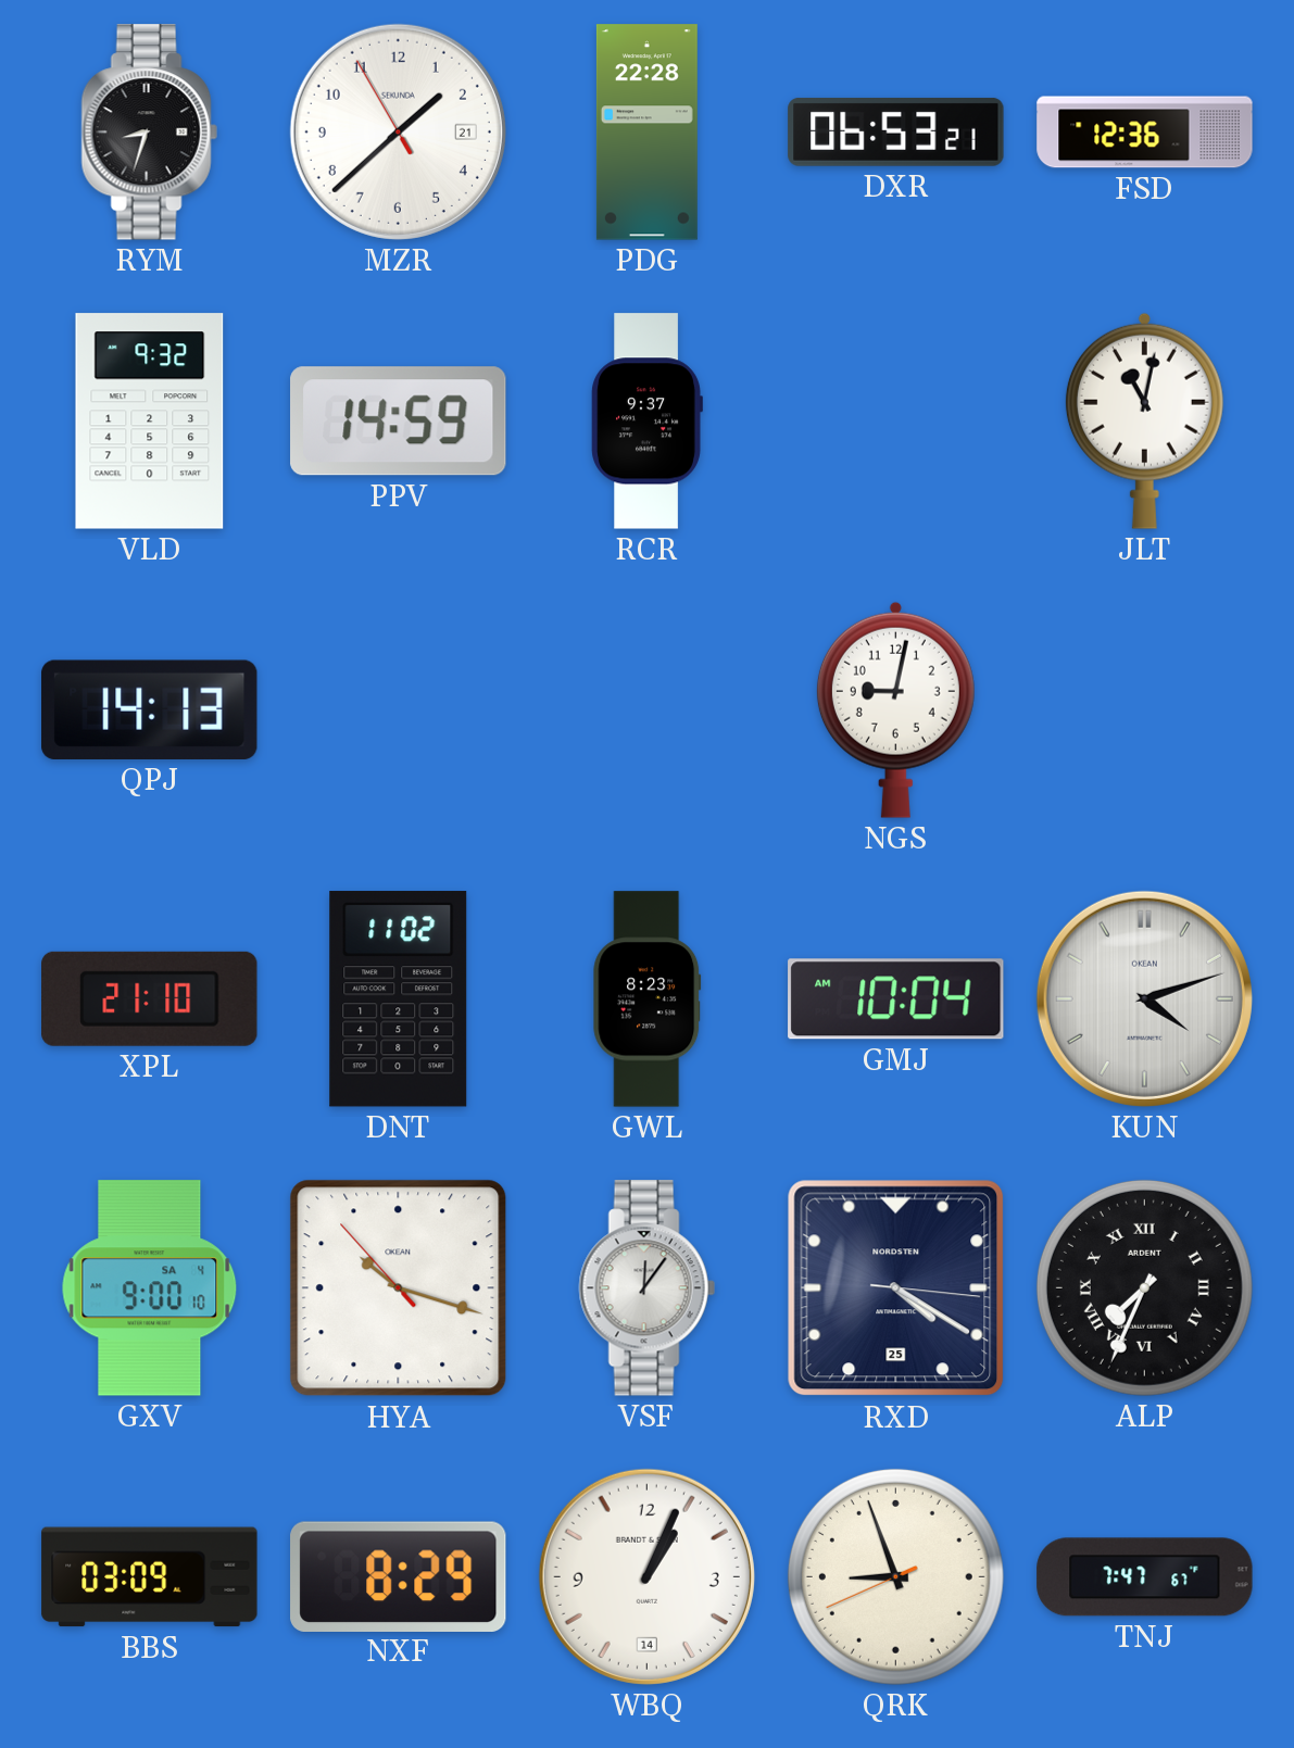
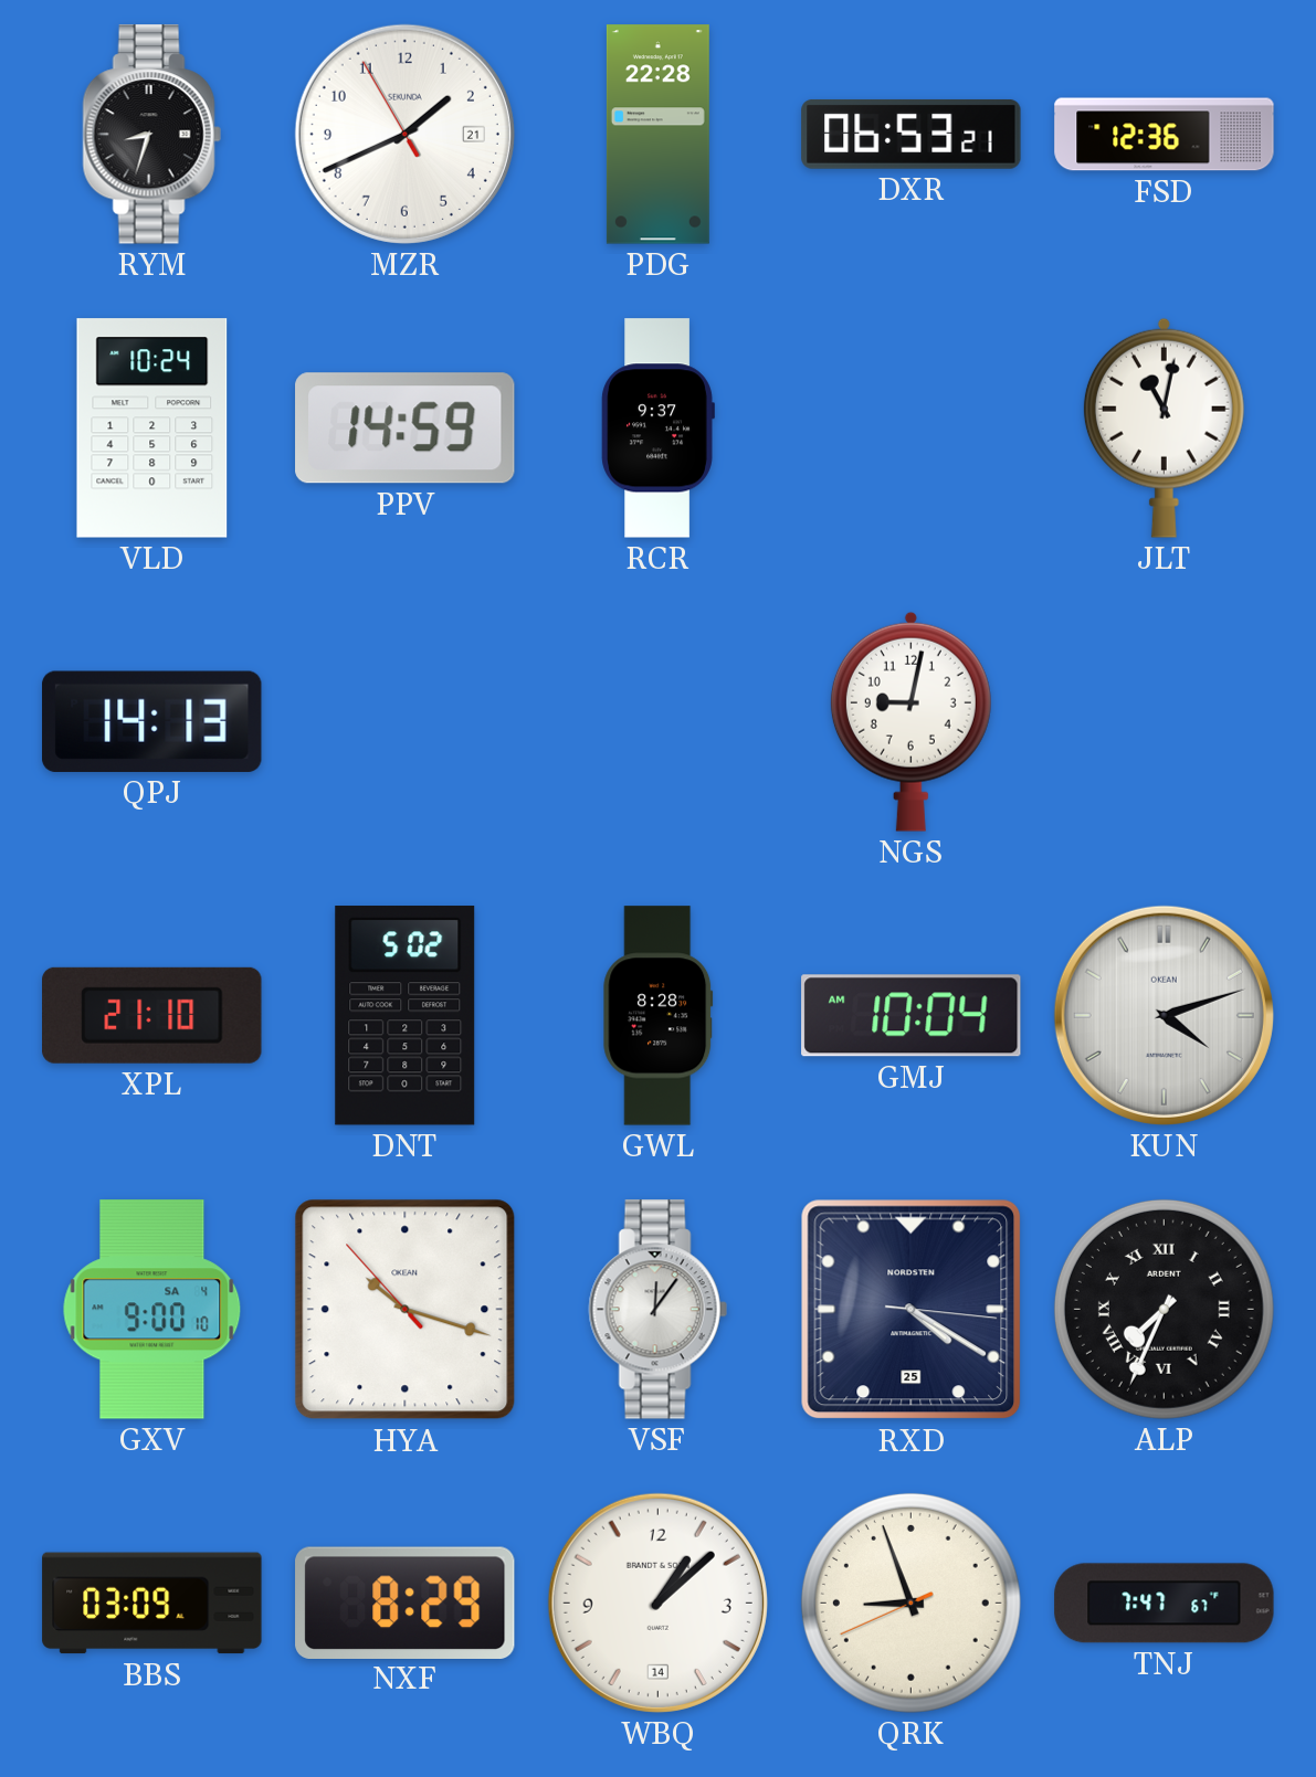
MZR: 1:37 -> 1:40
VLD: 9:32 -> 10:24
DNT: 11:02 -> 5:02
GWL: 8:23 -> 8:28
WBQ: 1:04 -> 1:08
